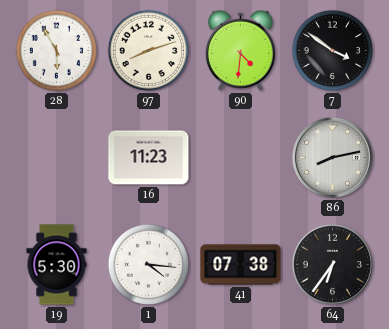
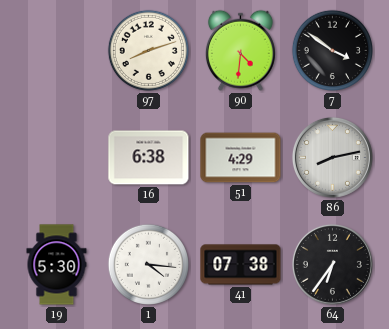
28: 5:55 -> none
16: 11:23 -> 6:38
51: none -> 4:29
